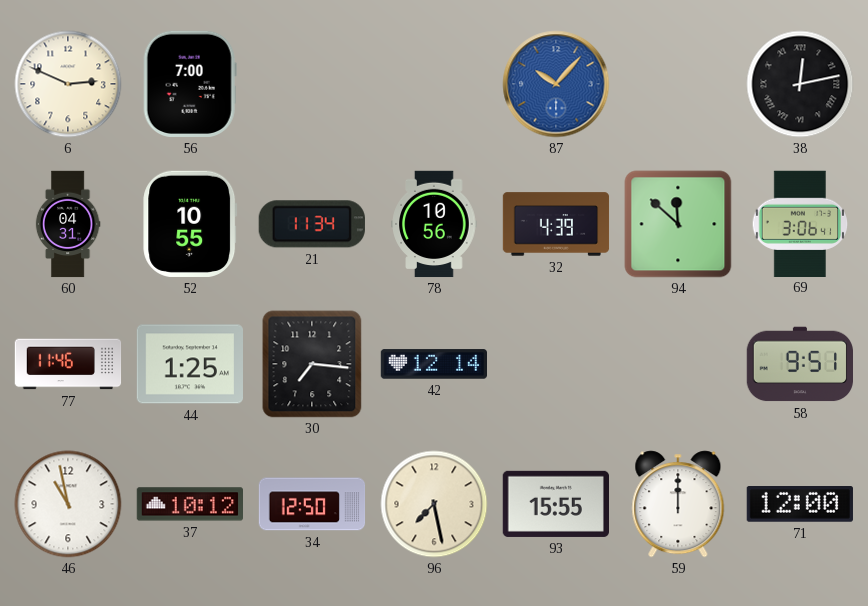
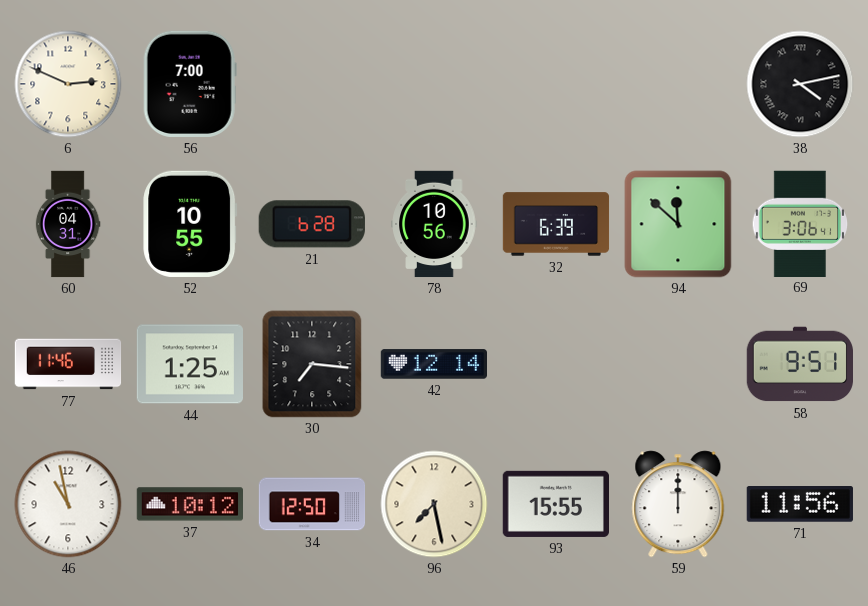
87: 10:07 -> none
38: 12:13 -> 4:13
21: 11:34 -> 6:28
32: 4:39 -> 6:39
71: 12:00 -> 11:56
